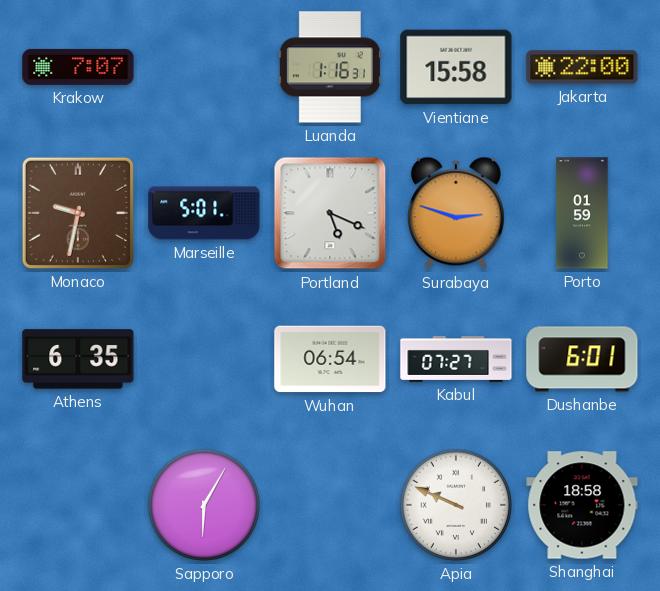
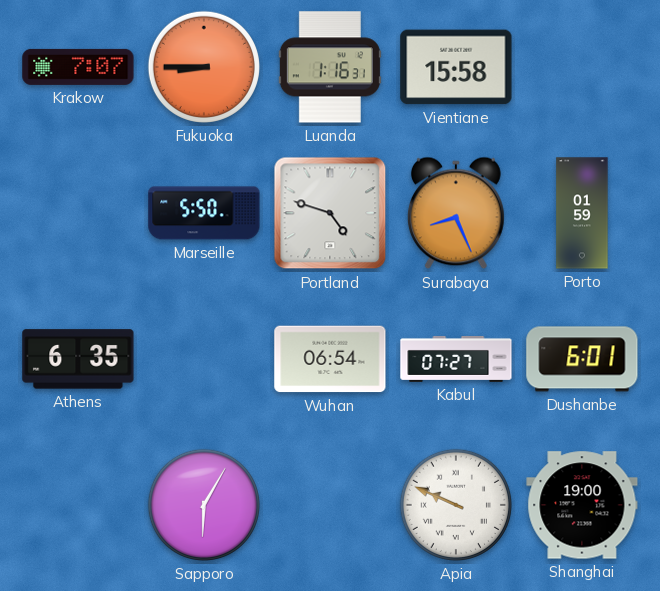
Fukuoka: none -> 8:45
Jakarta: 22:00 -> none
Monaco: 9:32 -> none
Marseille: 5:01 -> 5:50
Portland: 5:19 -> 4:48
Surabaya: 2:48 -> 8:26
Shanghai: 18:58 -> 19:00
